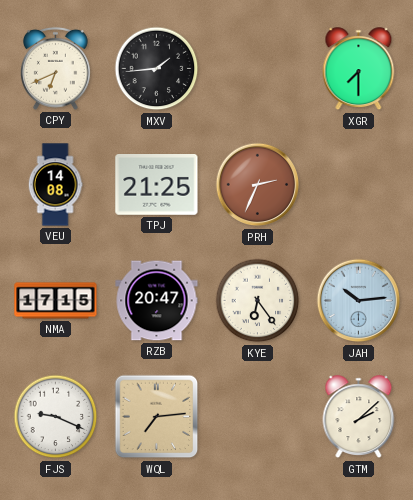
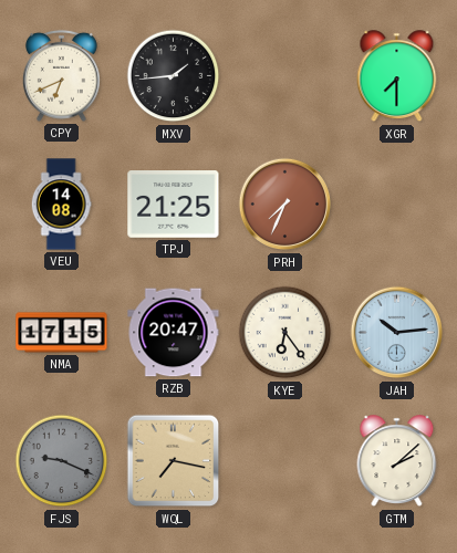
PRH: 2:34 -> 7:34
FJS dial: white -> grey
WQL: 7:14 -> 7:17
